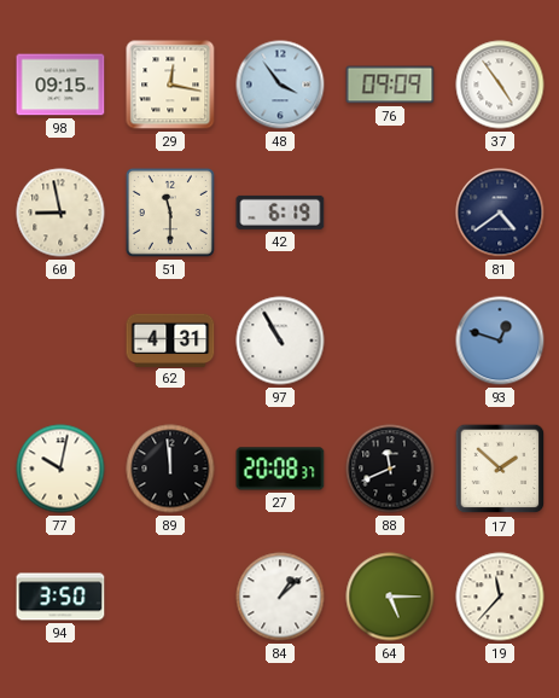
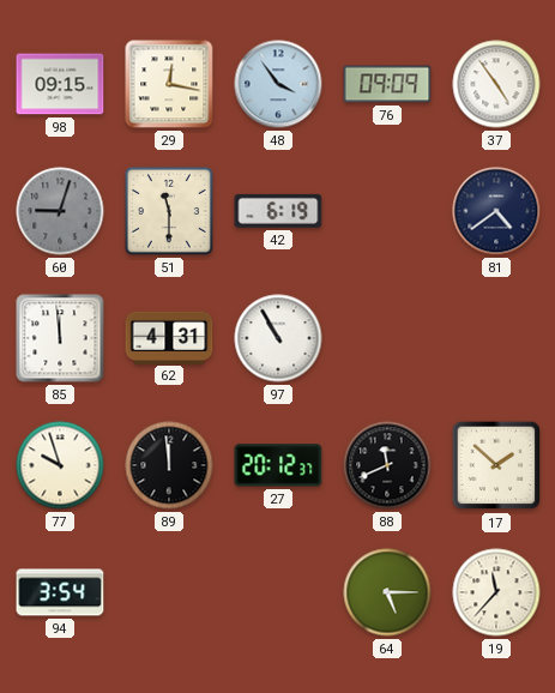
60: 8:58 -> 9:03
60 dial: cream -> grey
85: none -> 11:59
93: 12:48 -> none
77: 10:02 -> 9:57
27: 20:08 -> 20:12
94: 3:50 -> 3:54
84: 1:08 -> none
